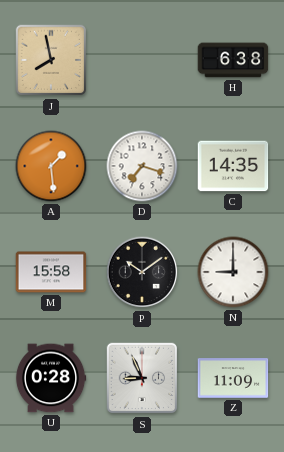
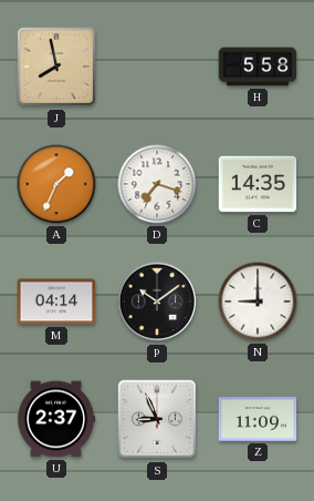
H: 6:38 -> 5:58
A: 1:29 -> 1:34
M: 15:58 -> 04:14
U: 0:28 -> 2:37
